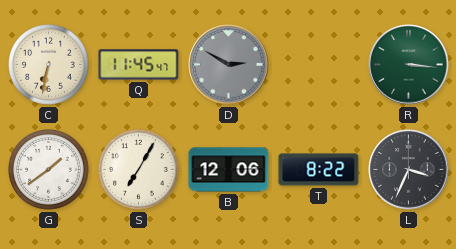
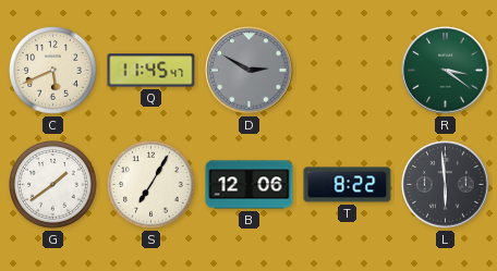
C: 6:32 -> 5:41
R: 3:16 -> 3:21
L: 3:34 -> 5:59
